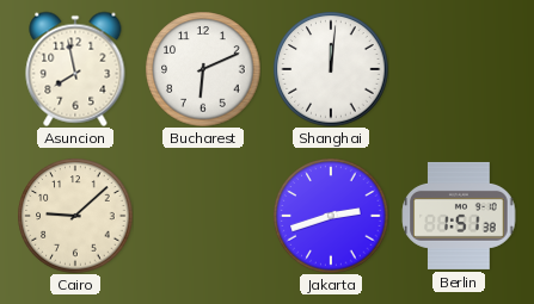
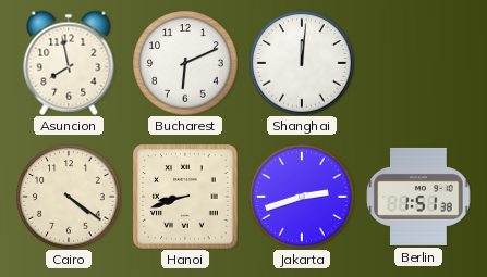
Cairo: 9:08 -> 4:21
Hanoi: none -> 8:42
